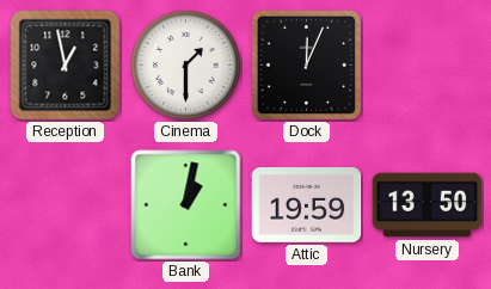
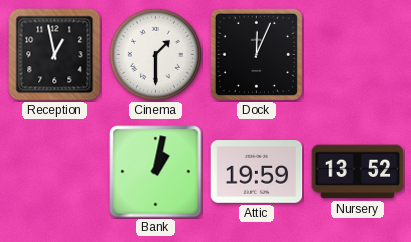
Nursery: 13:50 -> 13:52
